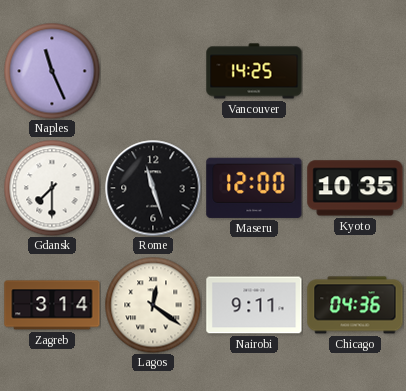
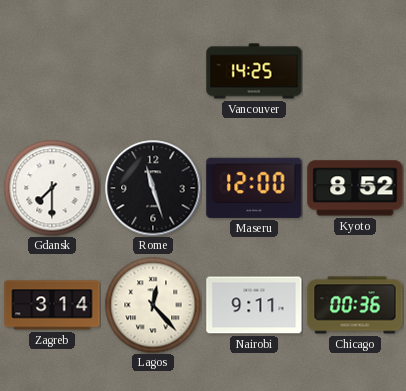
Naples: 11:26 -> none
Kyoto: 10:35 -> 8:52
Lagos: 12:21 -> 12:23
Chicago: 04:36 -> 00:36
